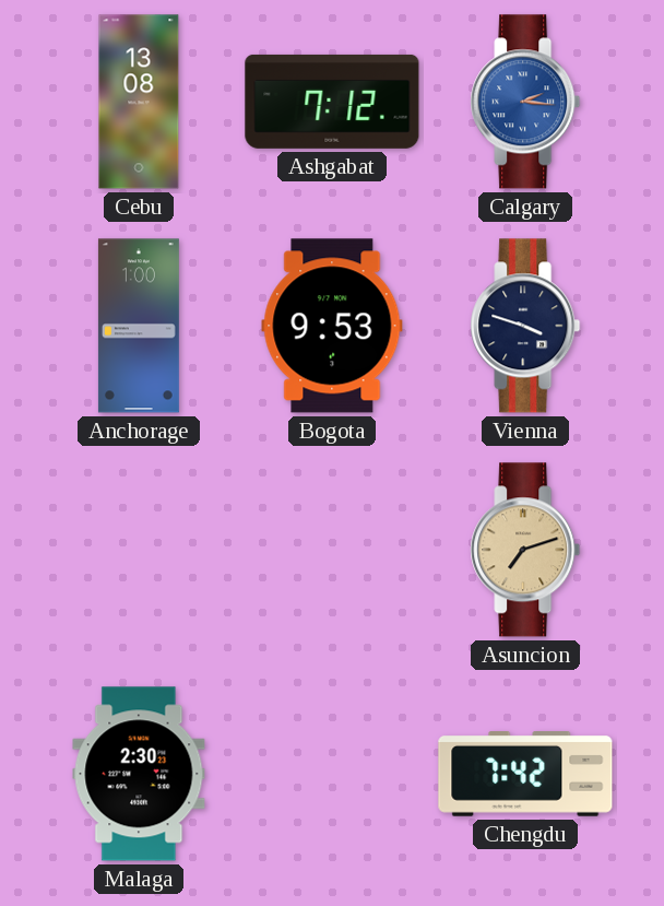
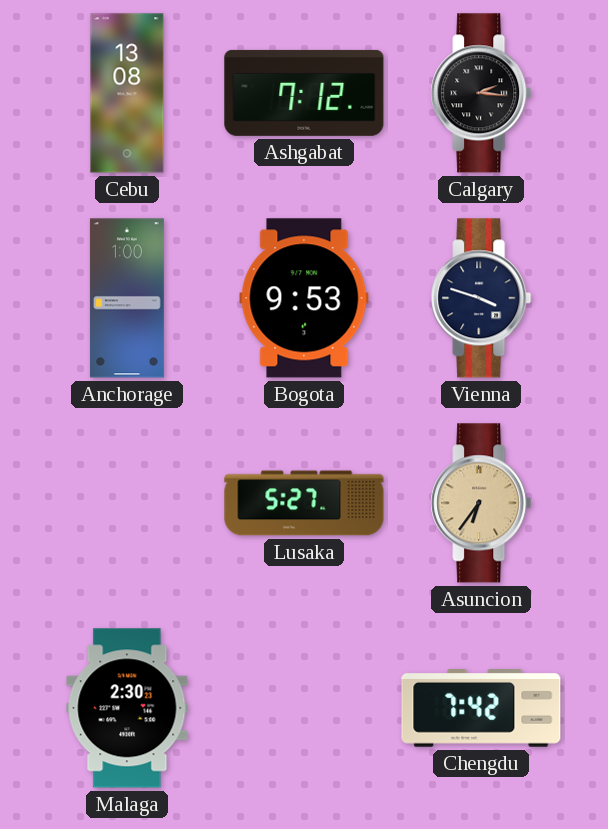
Calgary dial: blue -> black
Lusaka: none -> 5:27
Asuncion: 7:12 -> 6:36
